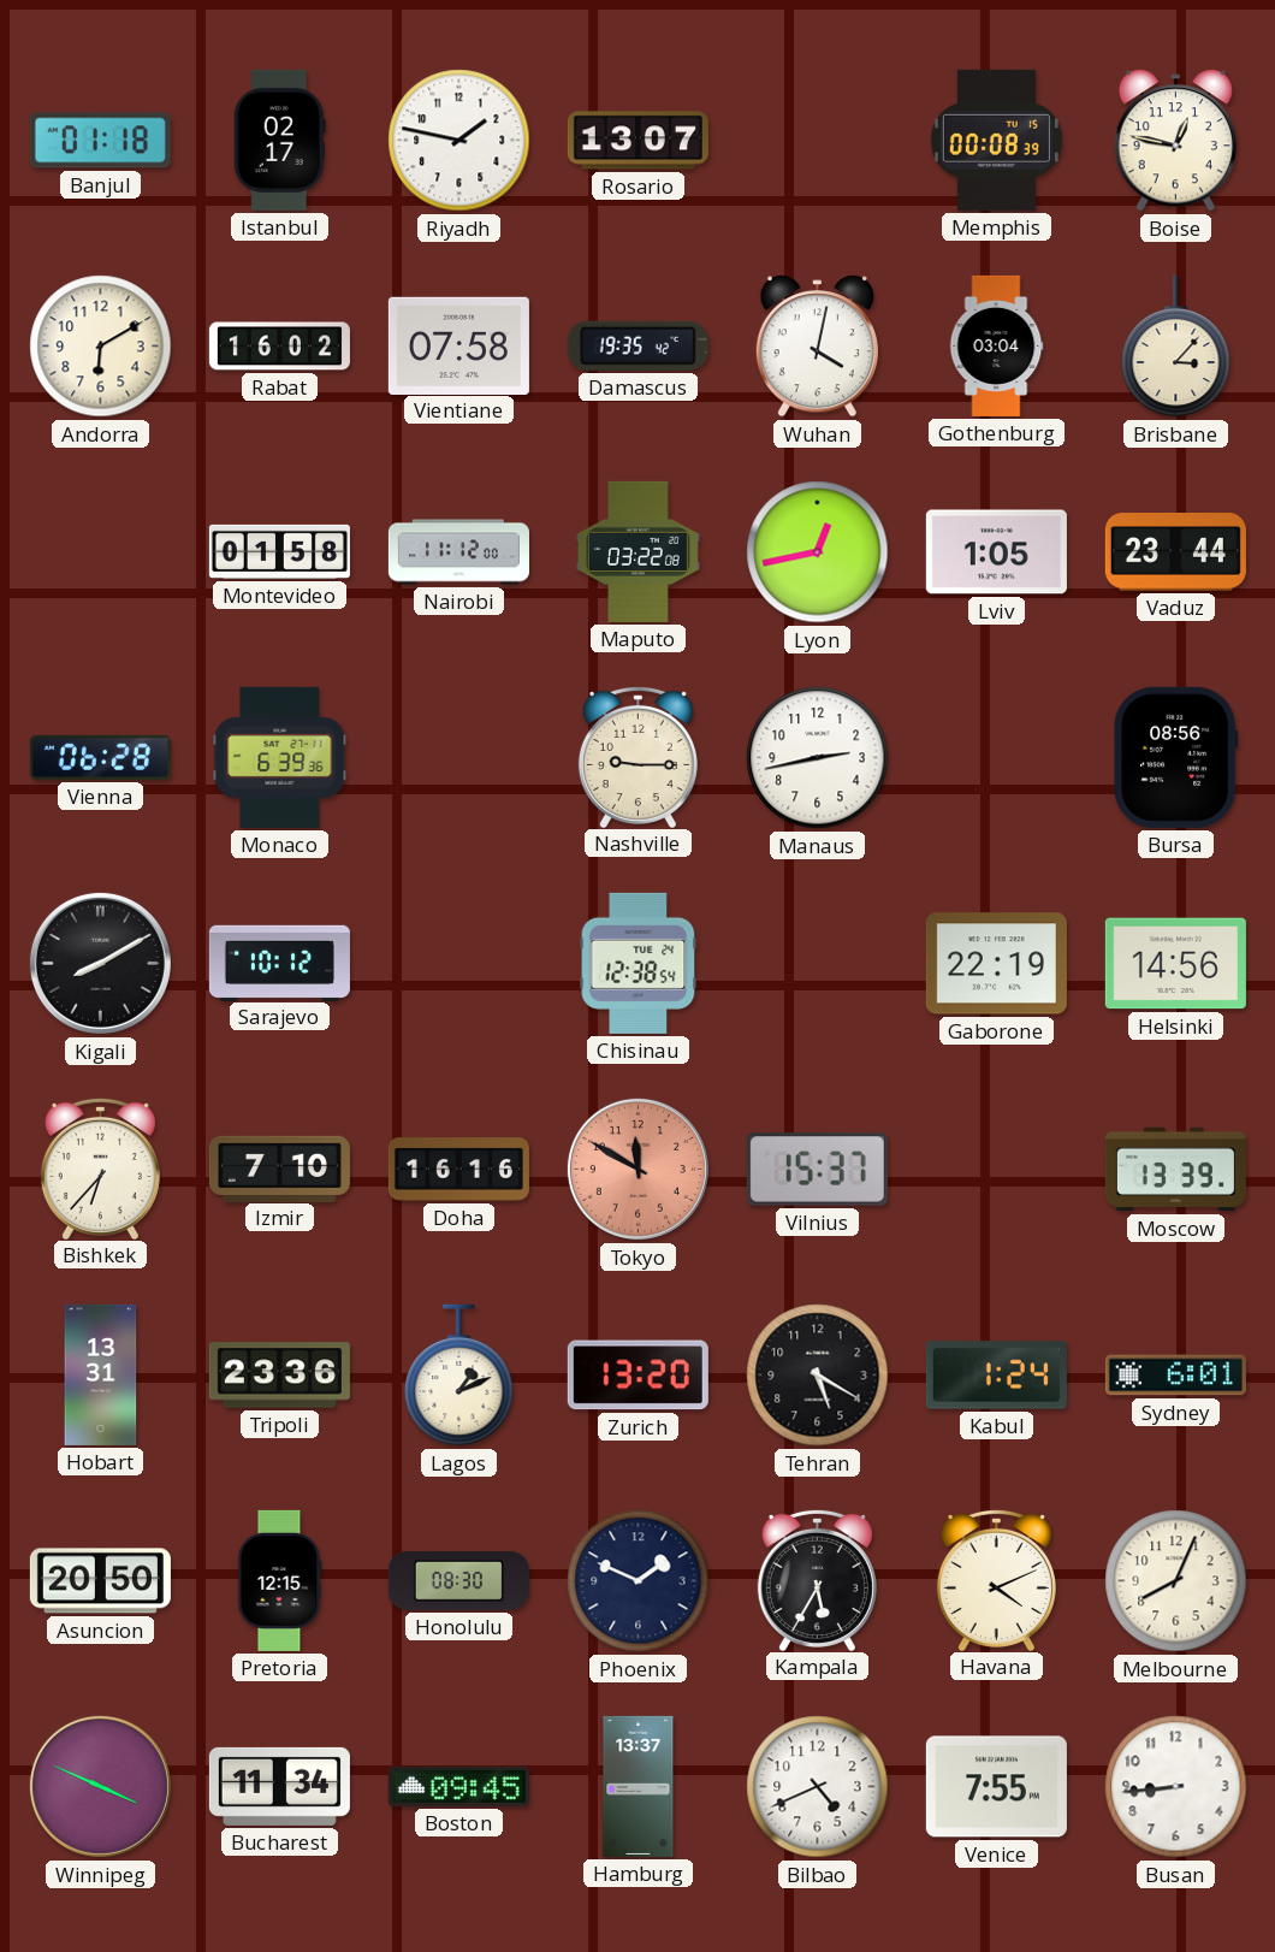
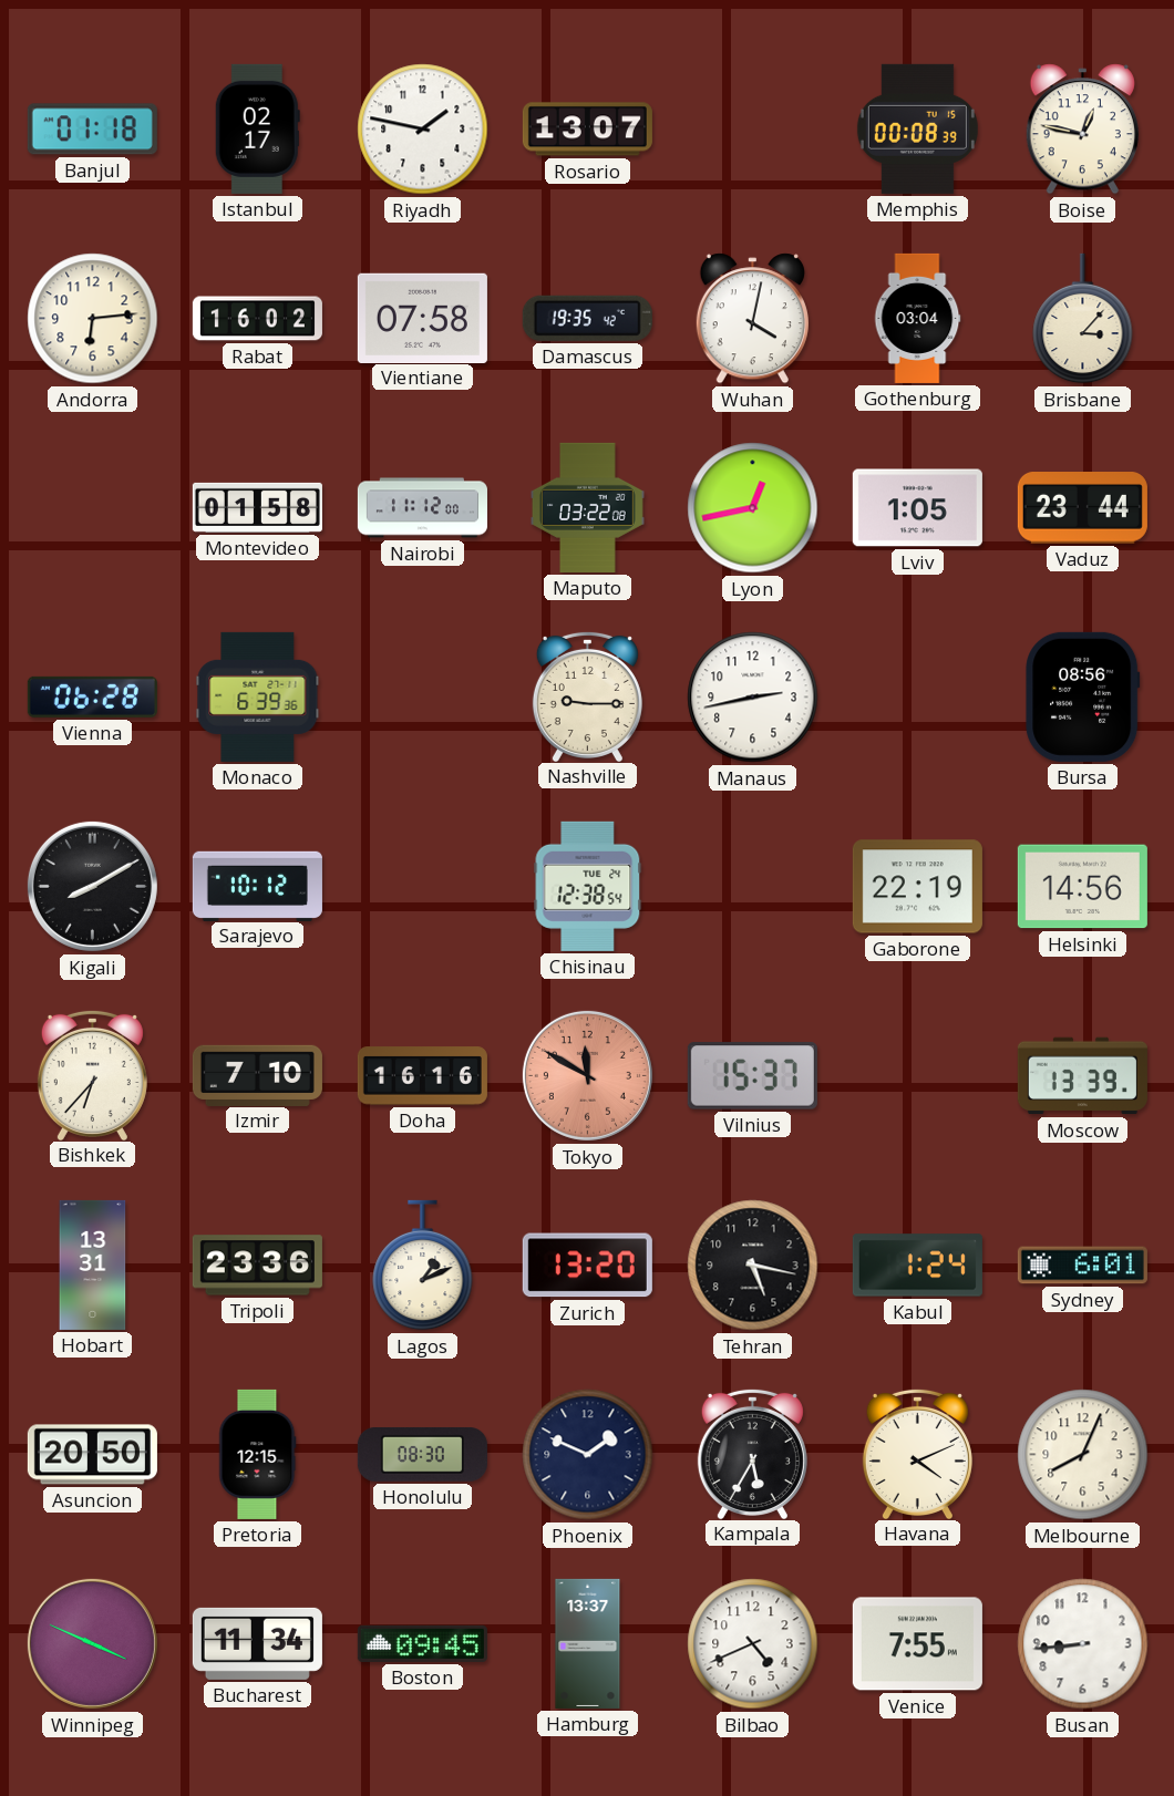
Andorra: 6:10 -> 6:14
Tehran: 5:20 -> 5:17
